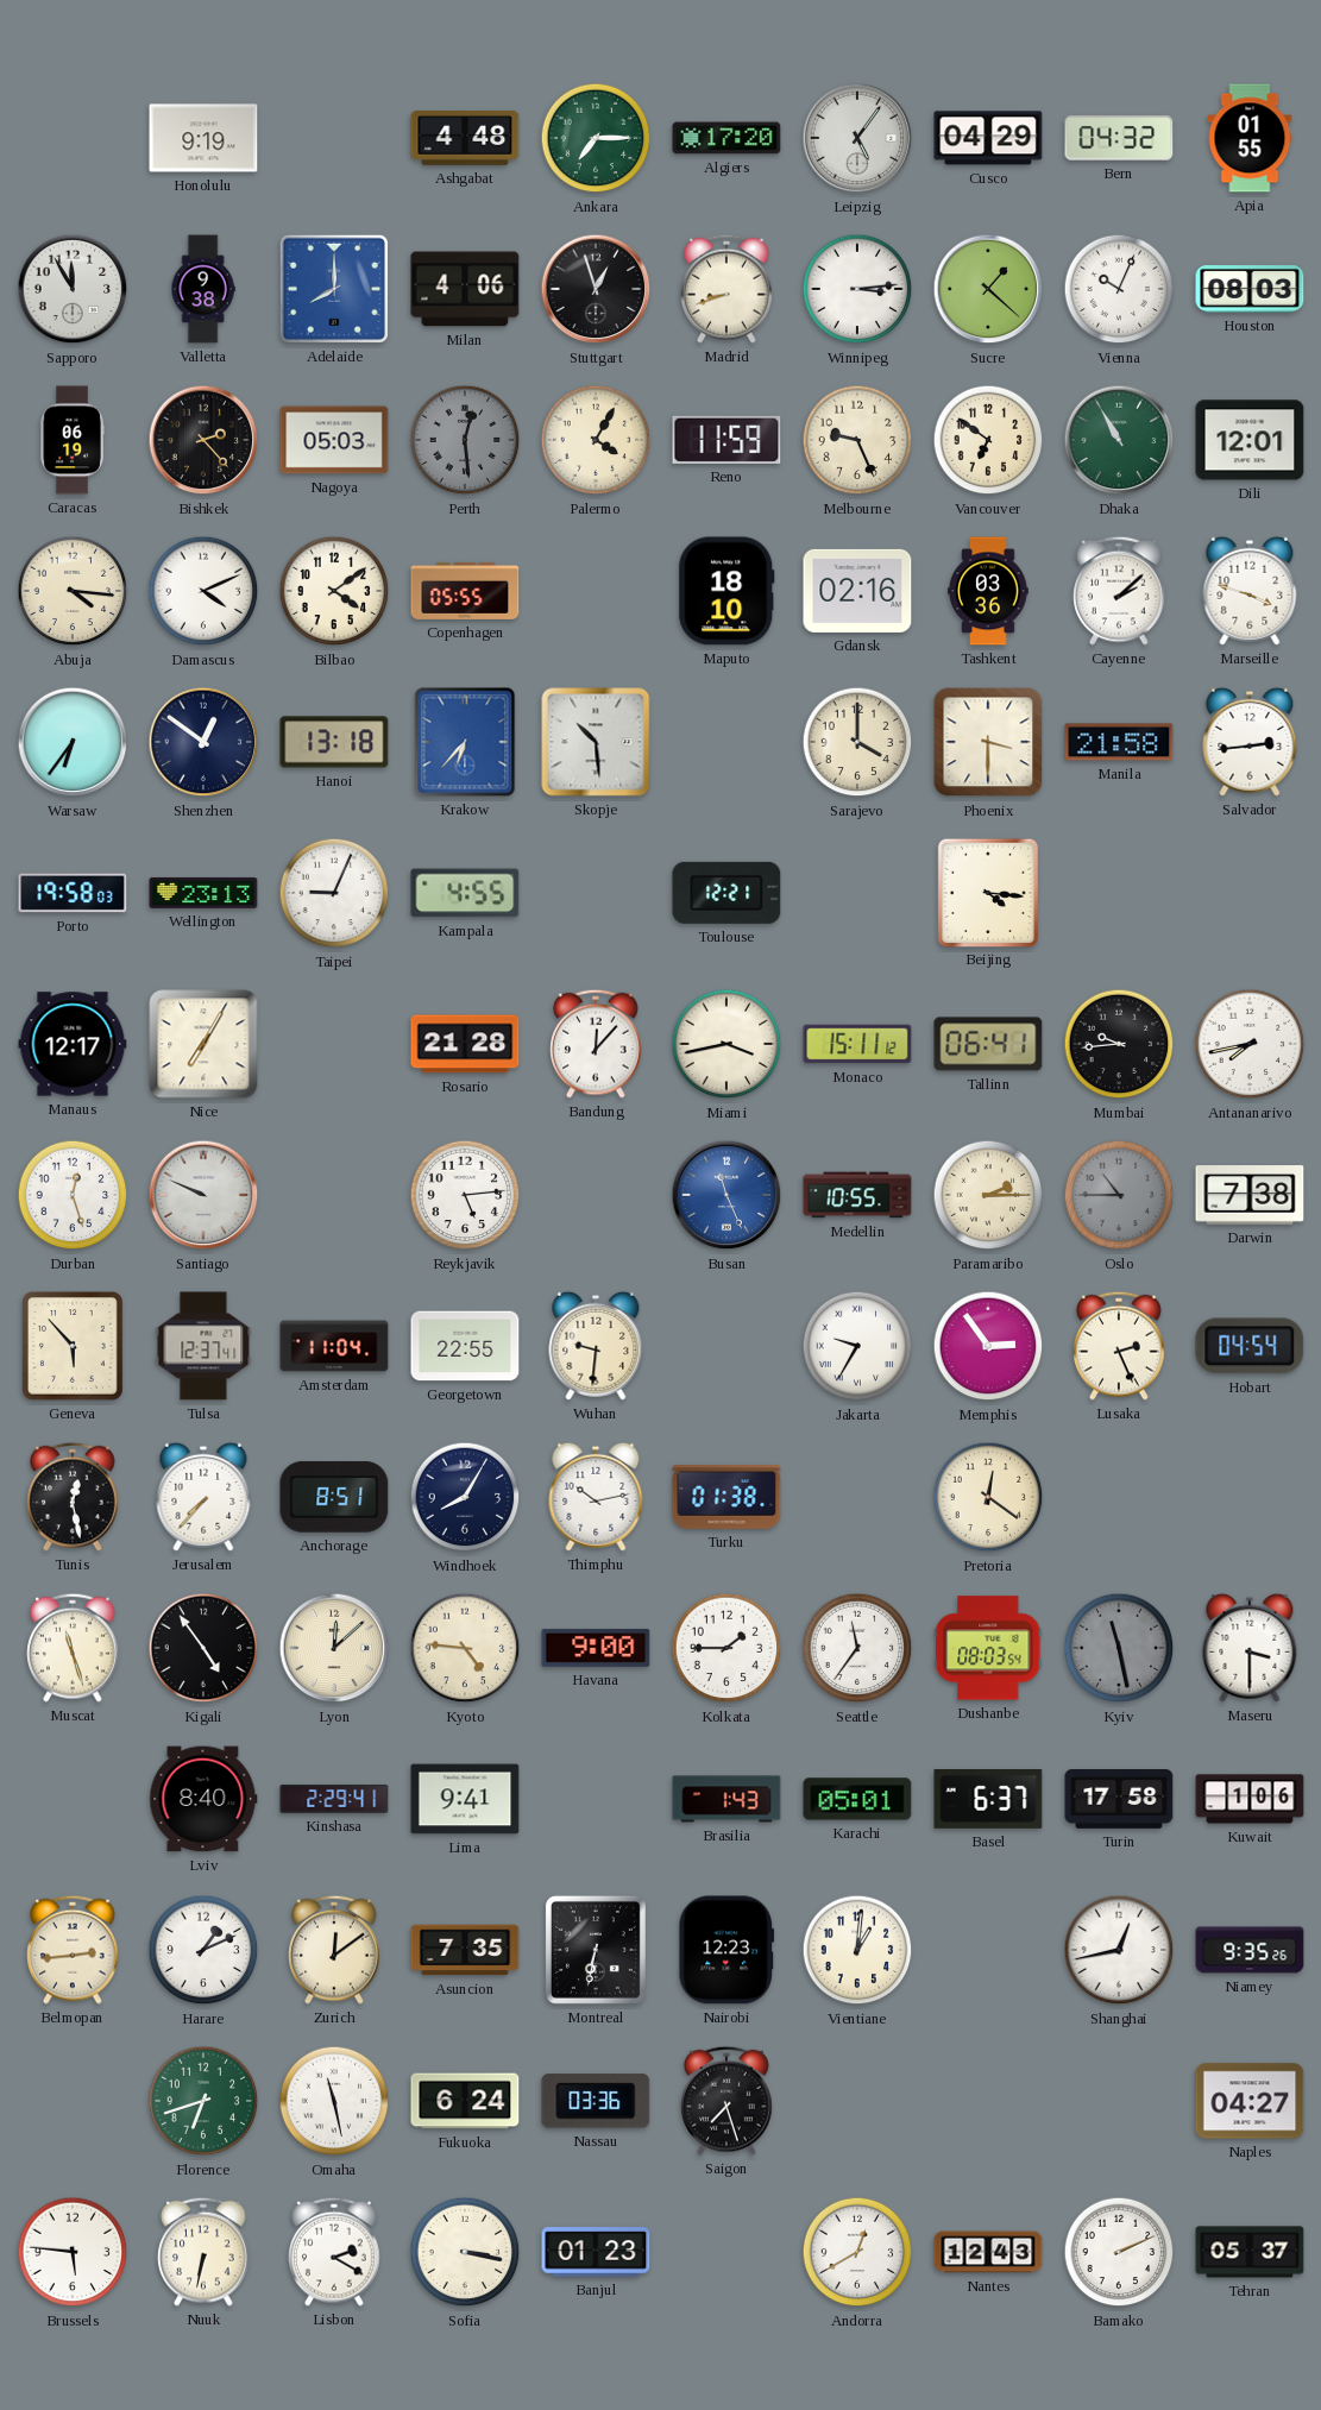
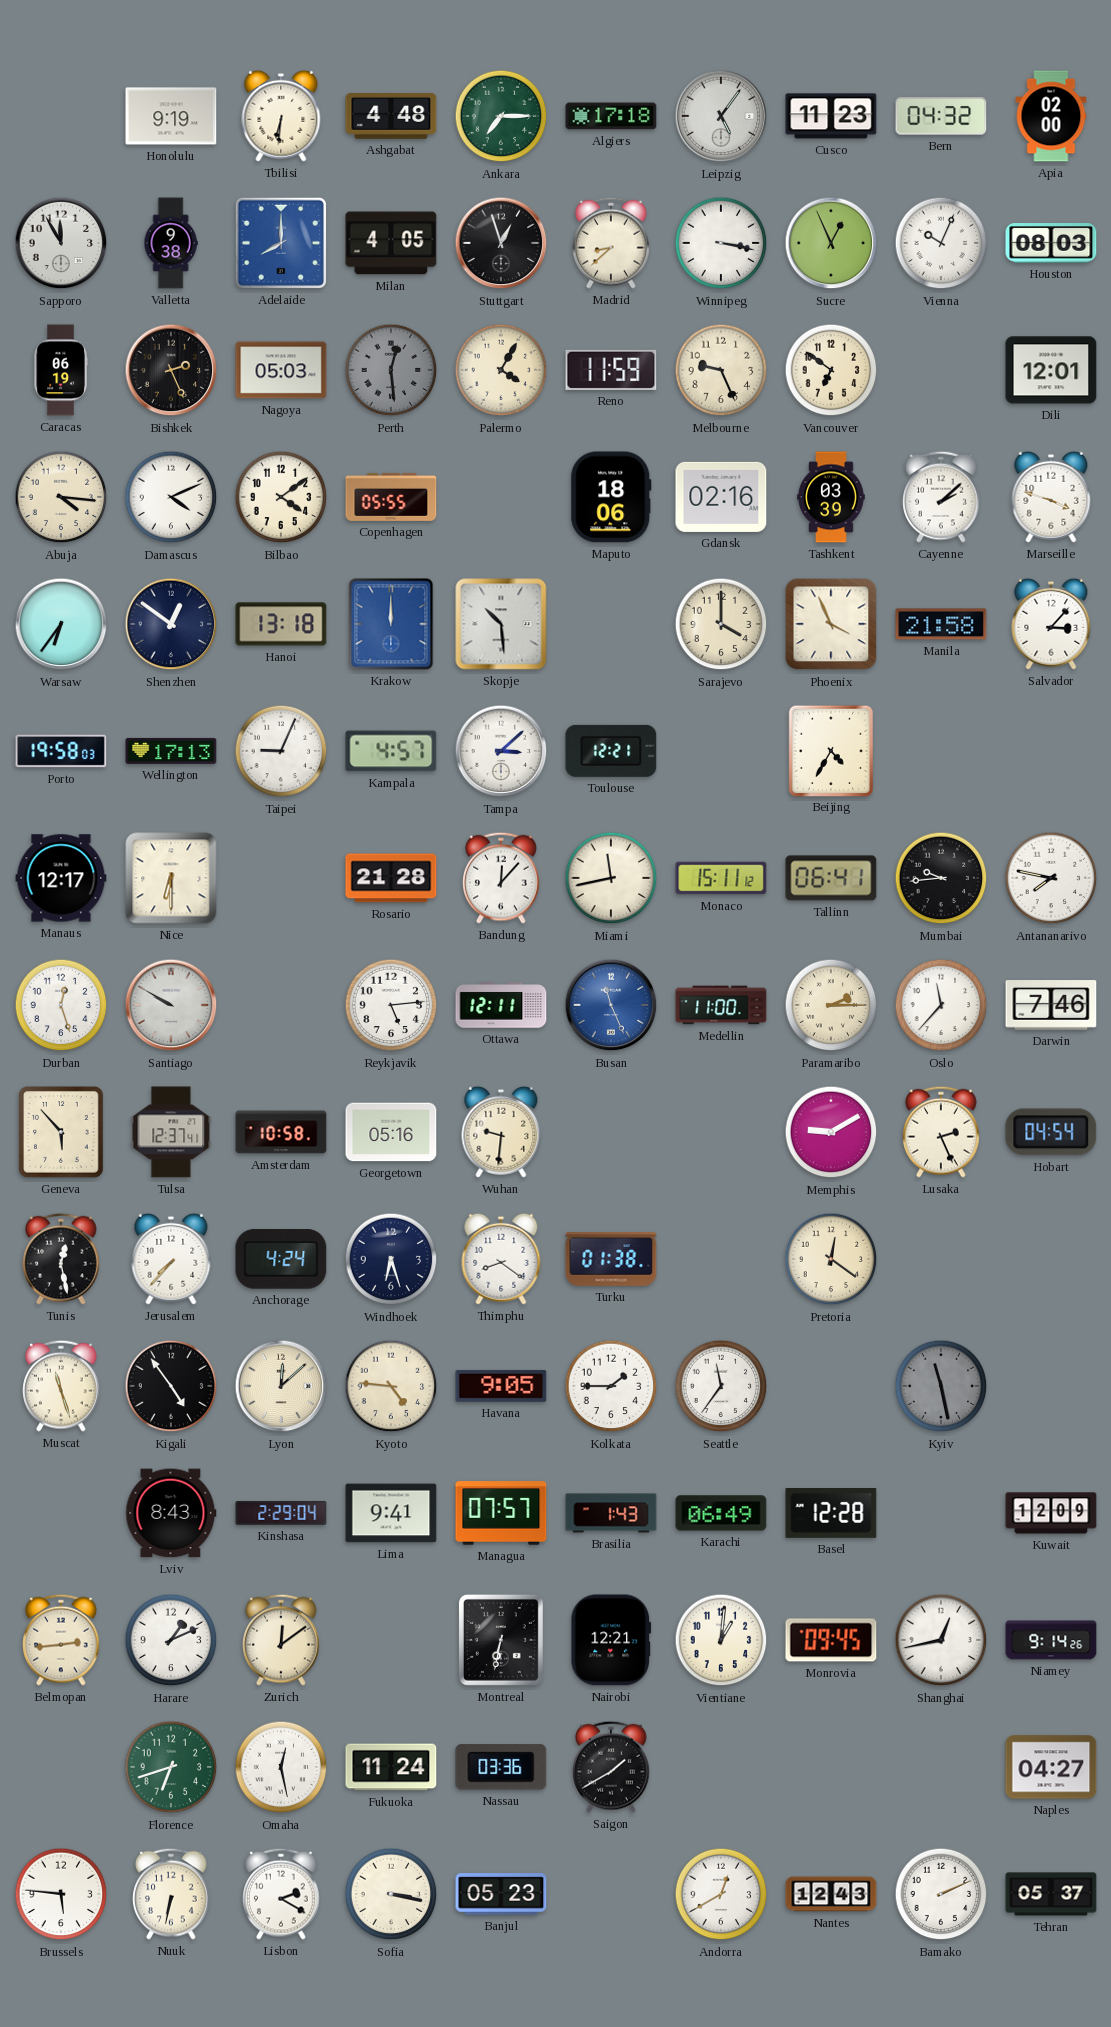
Tbilisi: none -> 6:31
Algiers: 17:20 -> 17:18
Cusco: 04:29 -> 11:23
Apia: 01:55 -> 02:00
Milan: 4:06 -> 4:05
Madrid: 8:42 -> 8:38
Winnipeg: 3:14 -> 3:17
Sucre: 1:22 -> 12:56
Bishkek: 2:23 -> 2:26
Dhaka: 10:55 -> none
Maputo: 18:10 -> 18:06
Tashkent: 03:36 -> 03:39
Krakow: 6:37 -> 12:00
Phoenix: 3:30 -> 3:56
Salvador: 2:44 -> 3:07
Wellington: 23:13 -> 17:13
Kampala: 4:55 -> 4:57
Tampa: none -> 3:08
Beijing: 4:16 -> 4:35
Nice: 7:05 -> 6:30
Miami: 3:43 -> 11:43
Antananarivo: 7:43 -> 7:47
Santiago: 9:49 -> 9:50
Ottawa: none -> 12:11
Medellin: 10:55 -> 11:00
Oslo: 10:45 -> 11:37
Oslo dial: grey -> white
Darwin: 7:38 -> 7:46
Amsterdam: 11:04 -> 10:58
Georgetown: 22:55 -> 05:16
Jakarta: 9:35 -> none
Memphis: 2:54 -> 9:10
Anchorage: 8:51 -> 4:24
Windhoek: 8:05 -> 6:27
Thimphu: 10:13 -> 8:21
Havana: 9:00 -> 9:05
Dushanbe: 08:03 -> none
Maseru: 3:30 -> none
Lviv: 8:40 -> 8:43
Kinshasa: 2:29:41 -> 2:29:04
Managua: none -> 07:57
Karachi: 05:01 -> 06:49
Basel: 6:37 -> 12:28
Turin: 17:58 -> none
Kuwait: 1:06 -> 12:09
Asuncion: 7:35 -> none
Nairobi: 12:23 -> 12:21
Monrovia: none -> 09:45
Niamey: 9:35 -> 9:14
Omaha: 11:28 -> 12:28
Fukuoka: 6:24 -> 11:24
Saigon: 7:27 -> 1:40
Banjul: 01:23 -> 05:23
